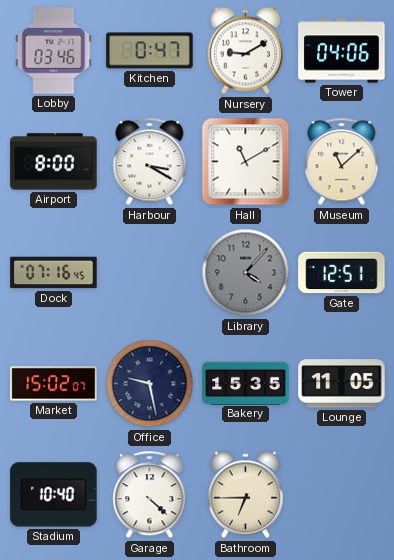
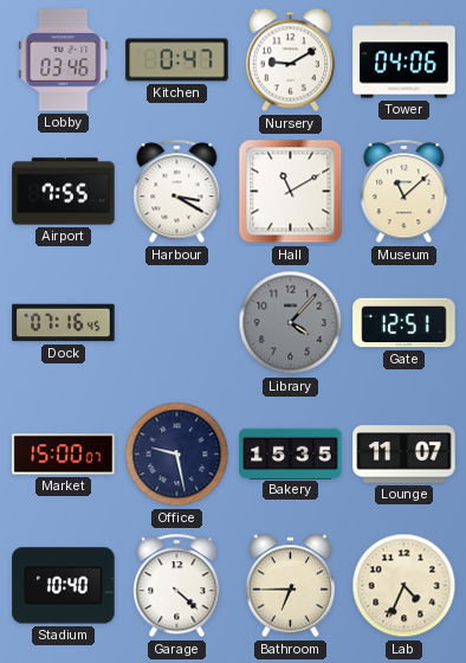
Airport: 8:00 -> 7:55
Market: 15:02 -> 15:00
Lounge: 11:05 -> 11:07
Lab: none -> 4:34
